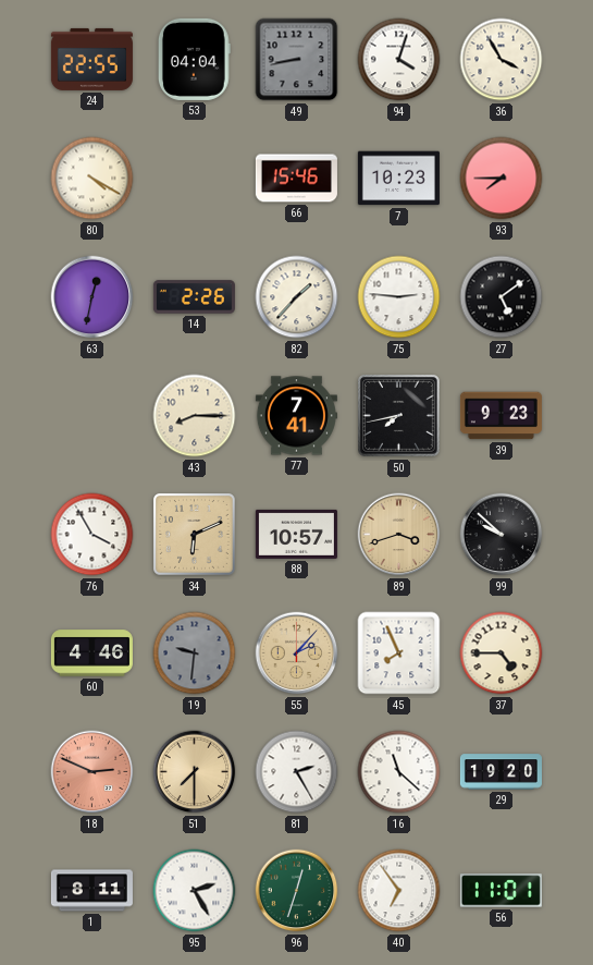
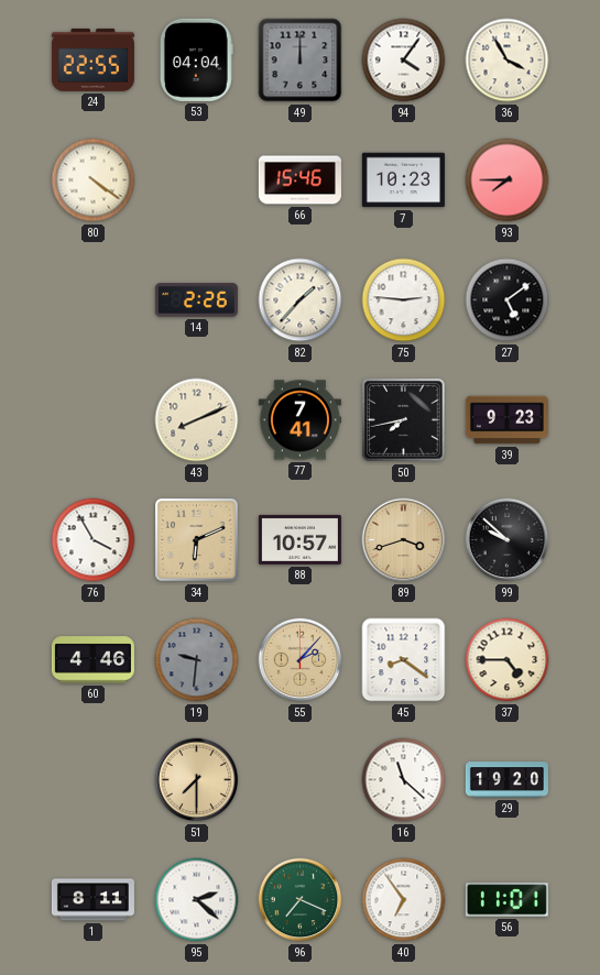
49: 8:43 -> 12:00
94: 4:03 -> 4:06
80: 4:20 -> 4:21
63: 12:32 -> none
43: 8:15 -> 8:11
45: 7:56 -> 8:21
18: 2:49 -> none
81: 2:25 -> none
95: 2:25 -> 2:22
96: 12:33 -> 7:19
